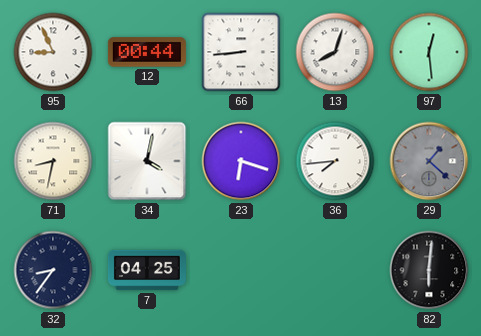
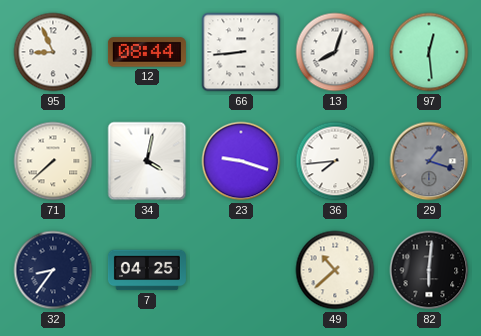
12: 00:44 -> 08:44
71: 8:32 -> 7:38
23: 6:18 -> 9:18
29: 1:22 -> 1:18
49: none -> 10:38
